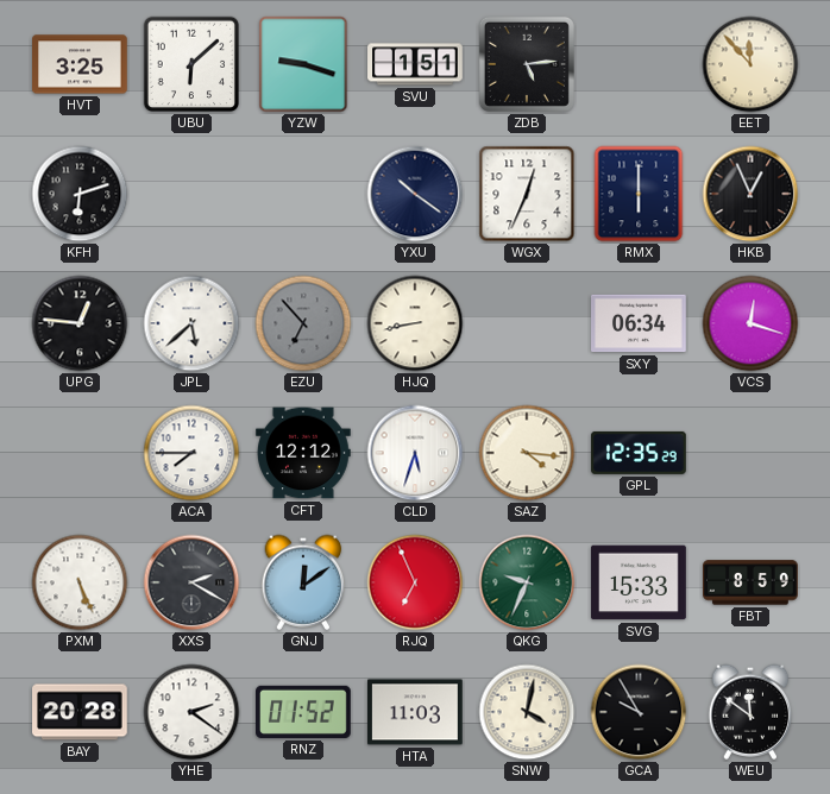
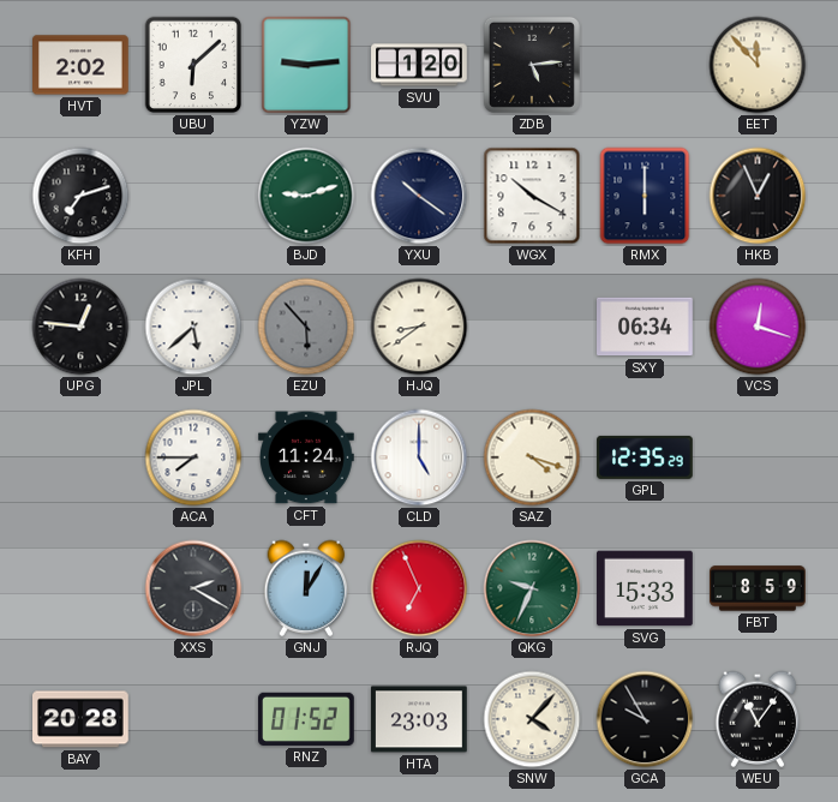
HVT: 3:25 -> 2:02
YZW: 9:18 -> 9:14
SVU: 1:51 -> 1:20
KFH: 6:12 -> 7:12
BJD: none -> 9:12
WGX: 12:34 -> 10:20
EZU: 6:53 -> 5:53
HJQ: 8:43 -> 8:39
CFT: 12:12 -> 11:24
CLD: 5:33 -> 5:00
SAZ: 4:16 -> 4:18
PXM: 5:26 -> none
GNJ: 12:09 -> 12:05
YHE: 2:21 -> none
HTA: 11:03 -> 23:03
SNW: 4:02 -> 4:07
WEU: 11:51 -> 11:06
